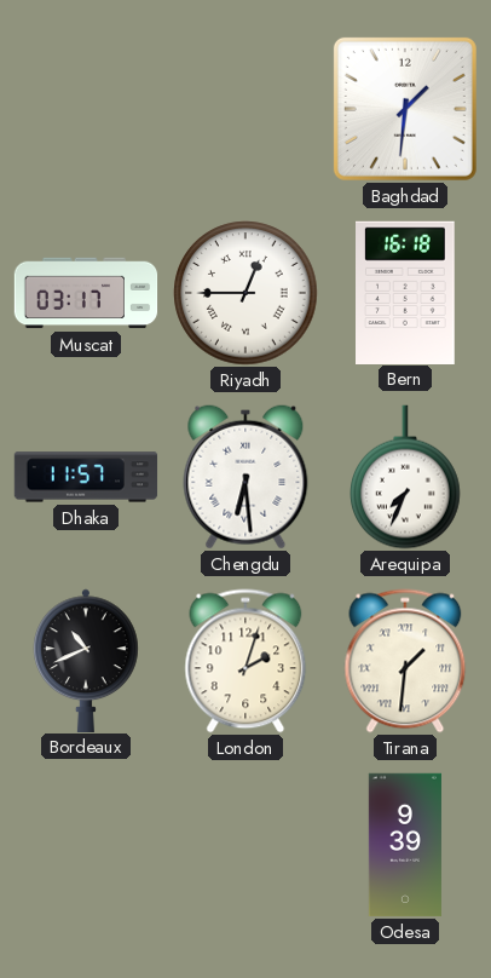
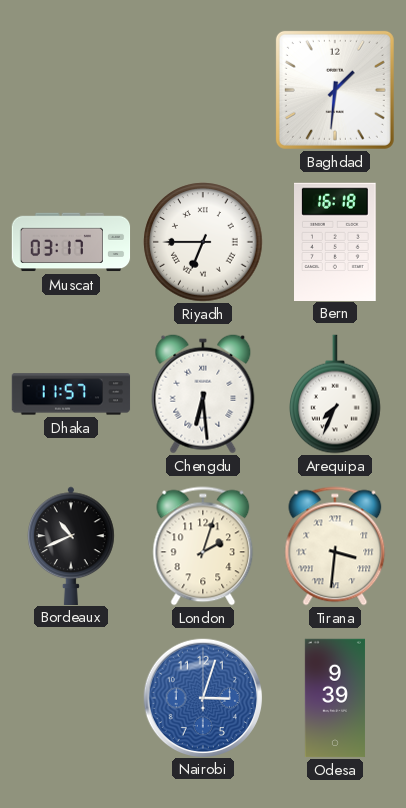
Riyadh: 12:45 -> 6:45
Tirana: 1:31 -> 3:31
Nairobi: none -> 3:03
